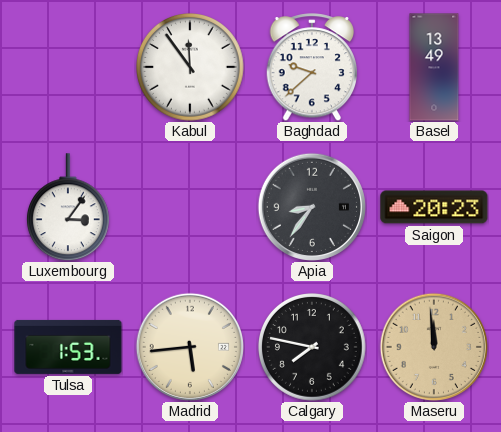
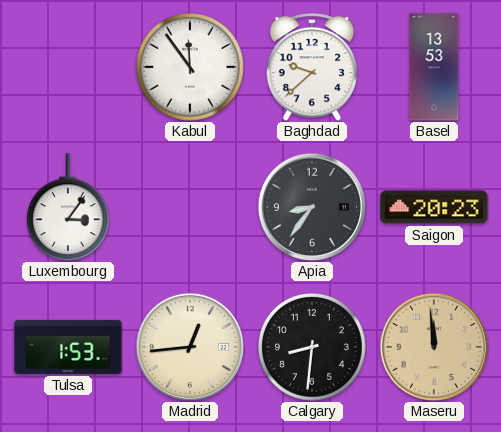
Basel: 13:49 -> 13:53
Madrid: 5:44 -> 12:44
Calgary: 7:47 -> 8:31
